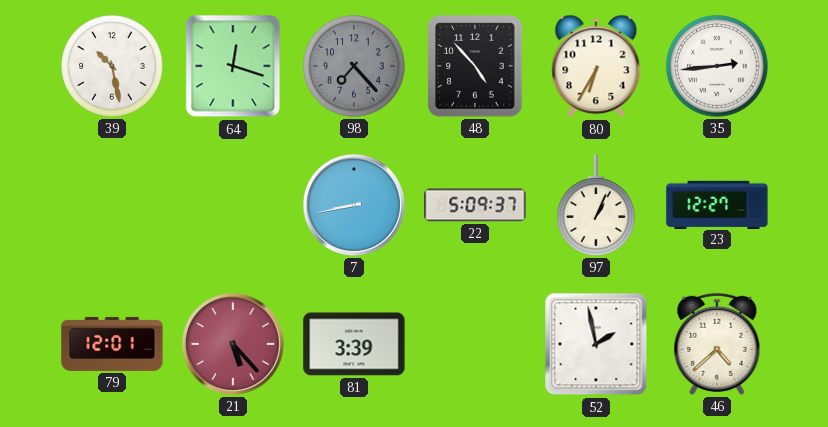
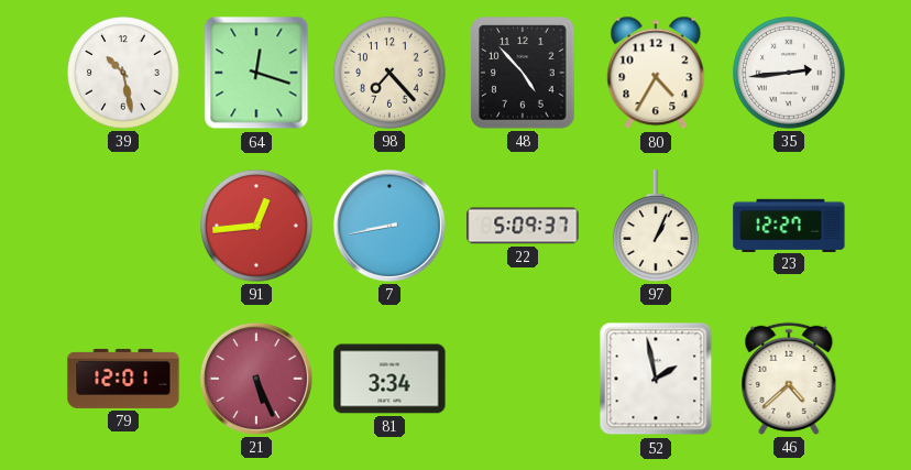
98 dial: grey -> cream
80: 6:35 -> 4:35
91: none -> 12:44
21: 5:23 -> 5:26
81: 3:39 -> 3:34
